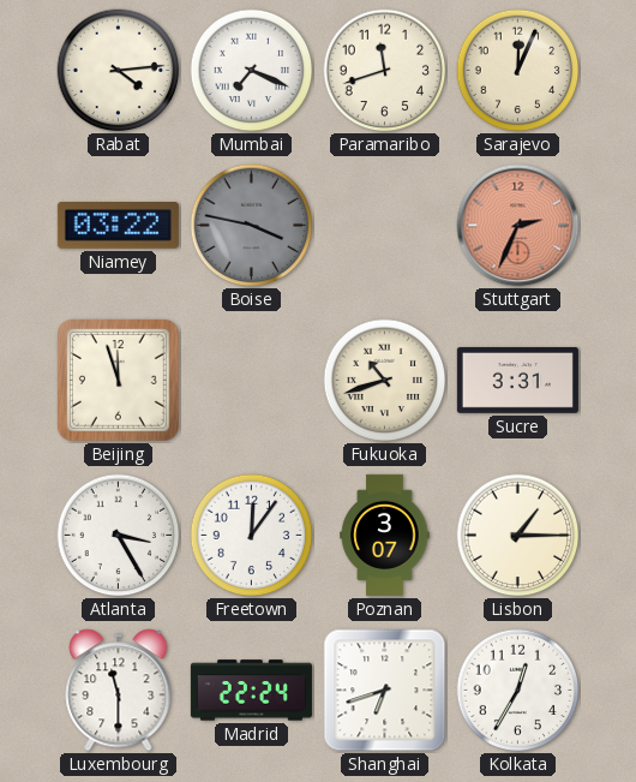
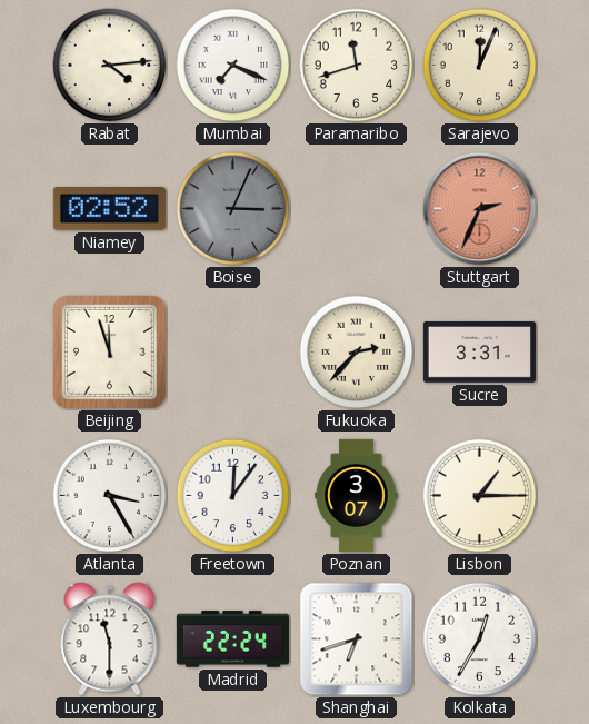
Niamey: 03:22 -> 02:52
Boise: 3:47 -> 3:04
Fukuoka: 10:42 -> 2:37
